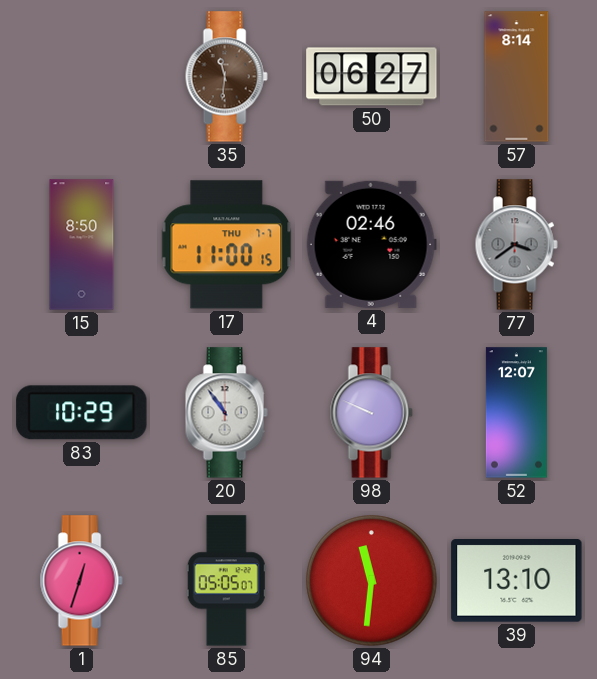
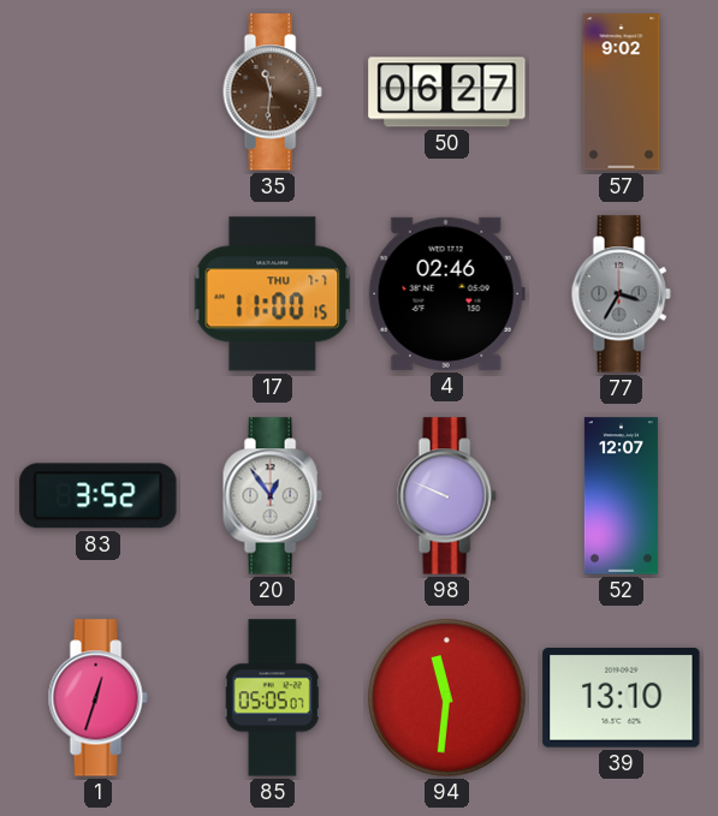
57: 8:14 -> 9:02
15: 8:50 -> none
77: 3:39 -> 3:35
83: 10:29 -> 3:52
20: 10:54 -> 12:54
